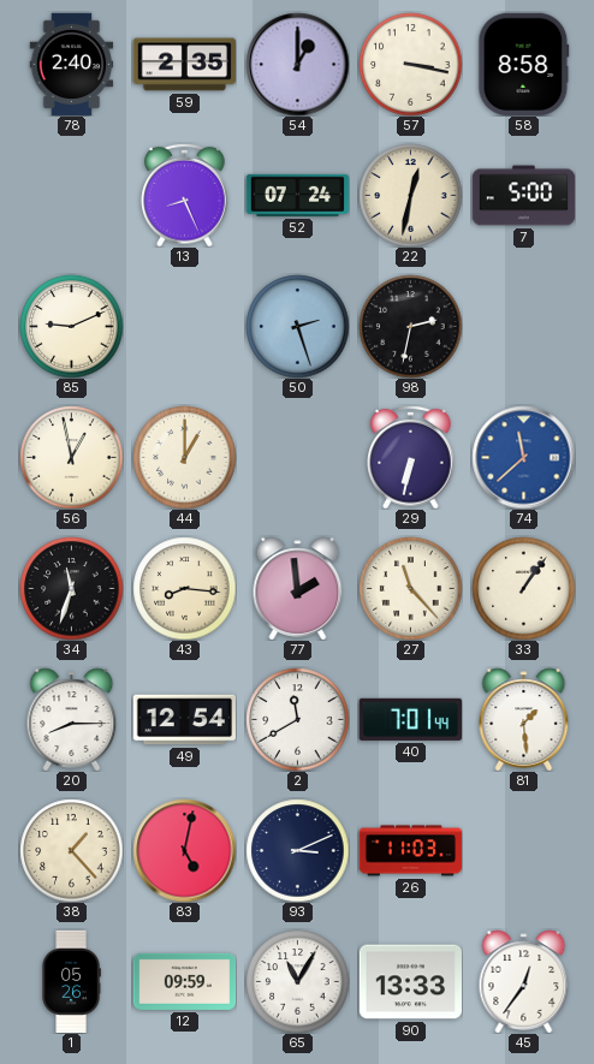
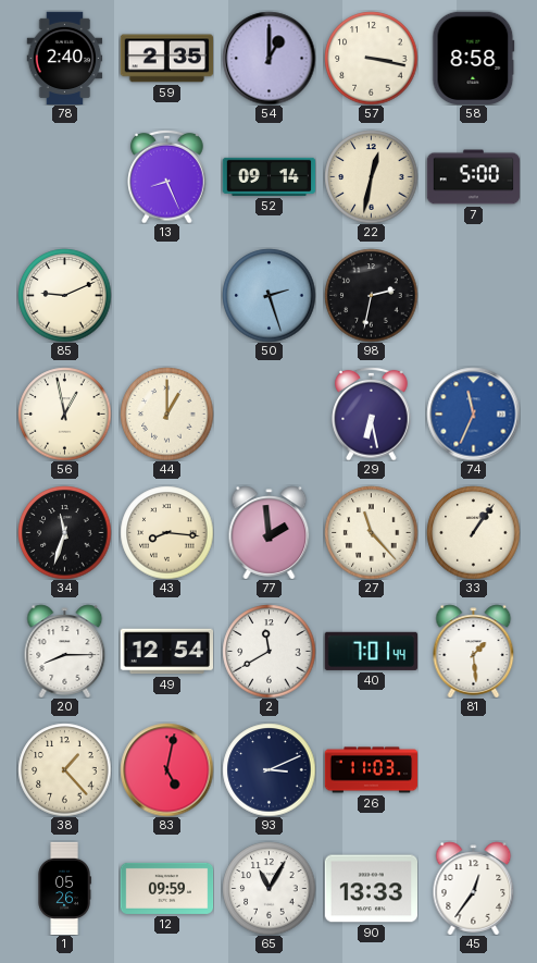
52: 07:24 -> 09:14
29: 6:32 -> 6:28
74: 11:38 -> 11:34
